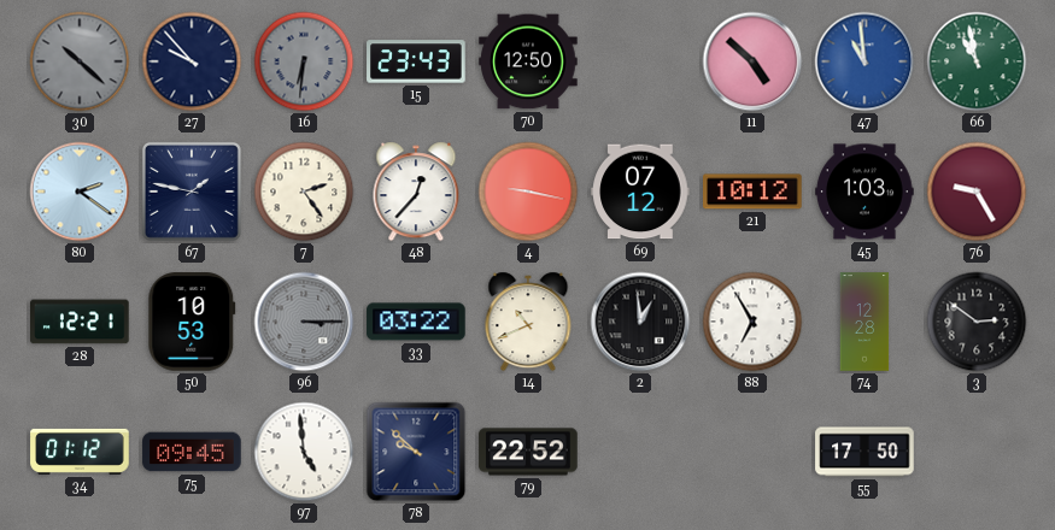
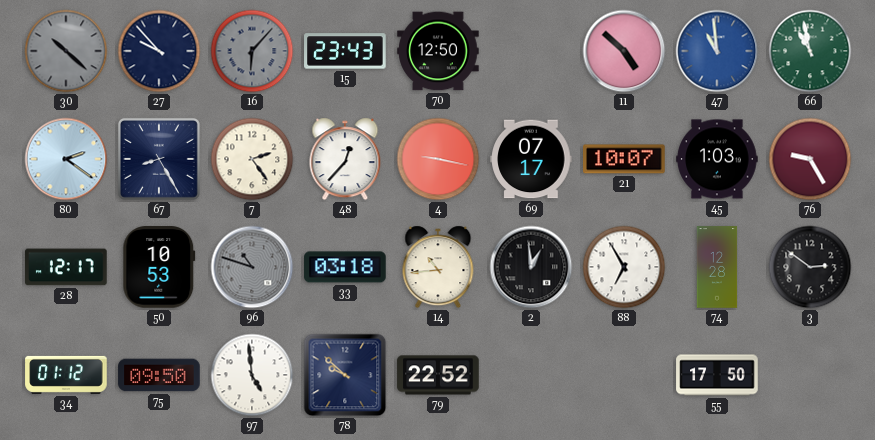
16: 6:31 -> 6:07
67: 1:47 -> 8:25
69: 07:12 -> 07:17
21: 10:12 -> 10:07
28: 12:21 -> 12:17
96: 3:15 -> 10:48
33: 03:22 -> 03:18
14: 10:41 -> 10:44
75: 09:45 -> 09:50
